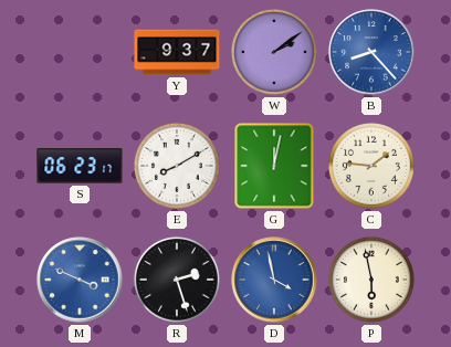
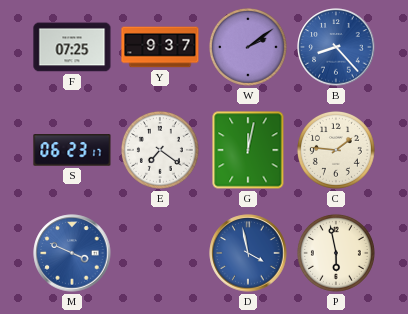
F: none -> 07:25
E: 8:10 -> 7:21
R: 2:27 -> none
